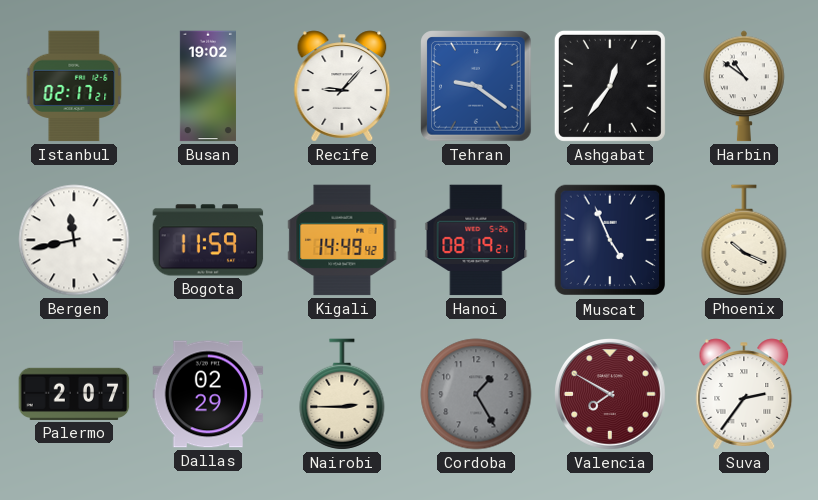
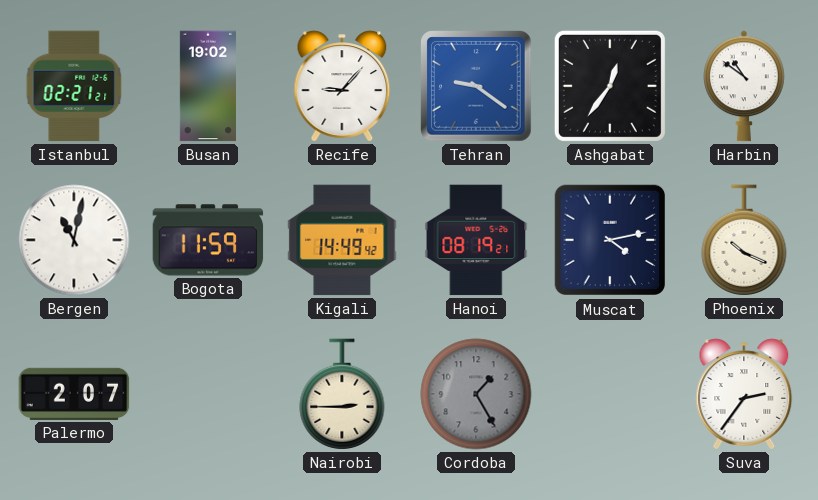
Istanbul: 02:17 -> 02:21
Bergen: 11:43 -> 11:02
Muscat: 4:56 -> 4:13
Dallas: 02:29 -> none
Valencia: 7:50 -> none
